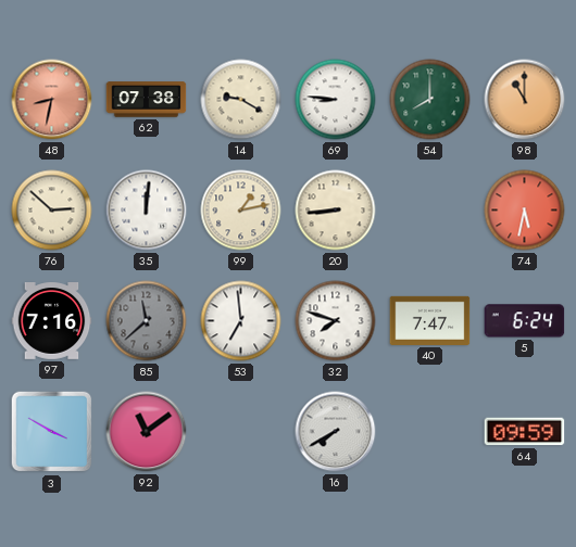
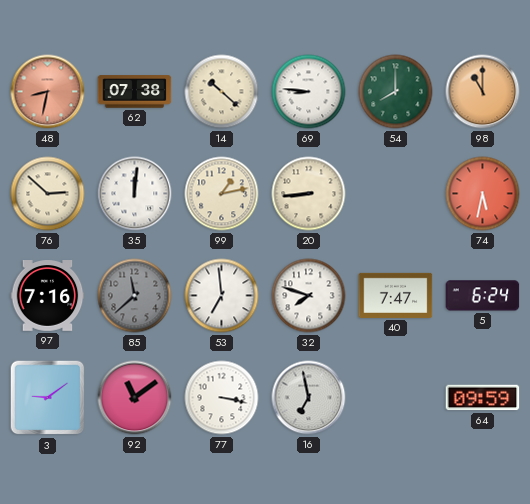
14: 9:20 -> 10:22
3: 3:50 -> 9:09
77: none -> 3:17
16: 7:40 -> 6:58
